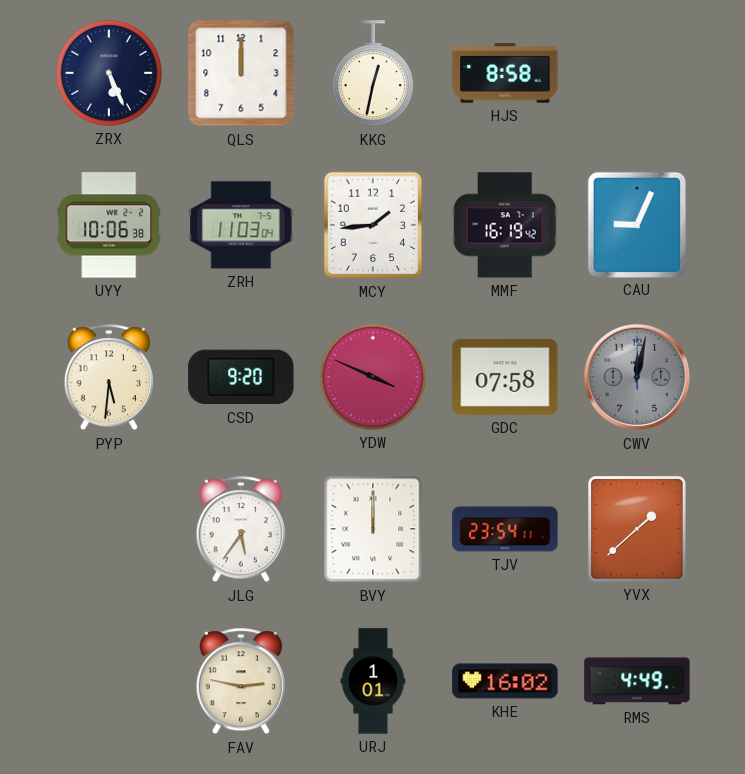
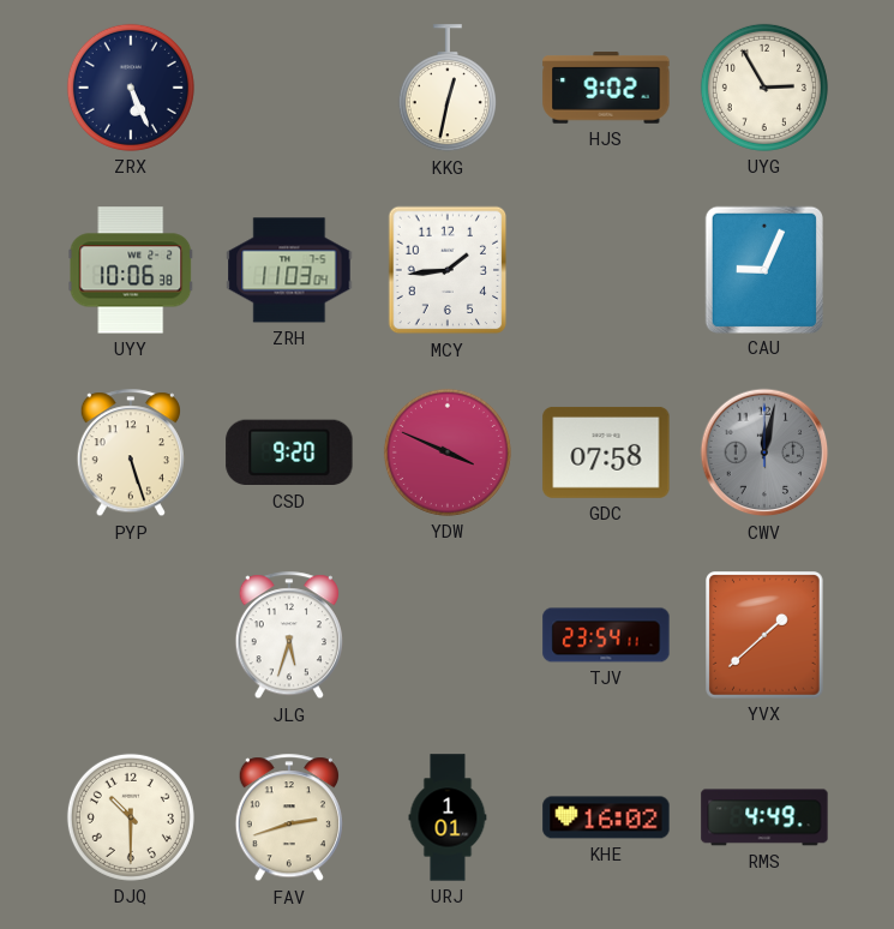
QLS: 12:00 -> none
HJS: 8:58 -> 9:02
UYG: none -> 2:55
MMF: 16:19 -> none
PYP: 5:31 -> 5:27
JLG: 5:36 -> 5:33
BVY: 12:00 -> none
DJQ: none -> 10:30
FAV: 2:47 -> 2:42
